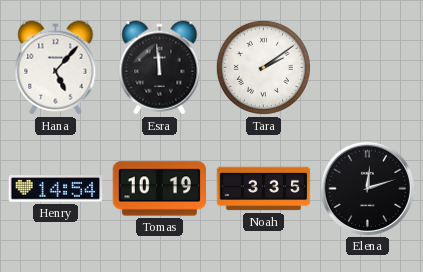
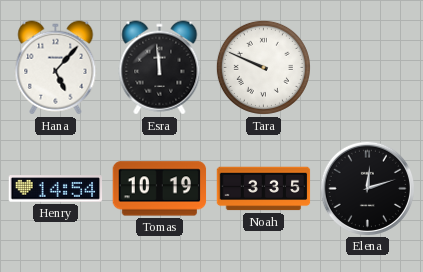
Tara: 2:09 -> 9:49
